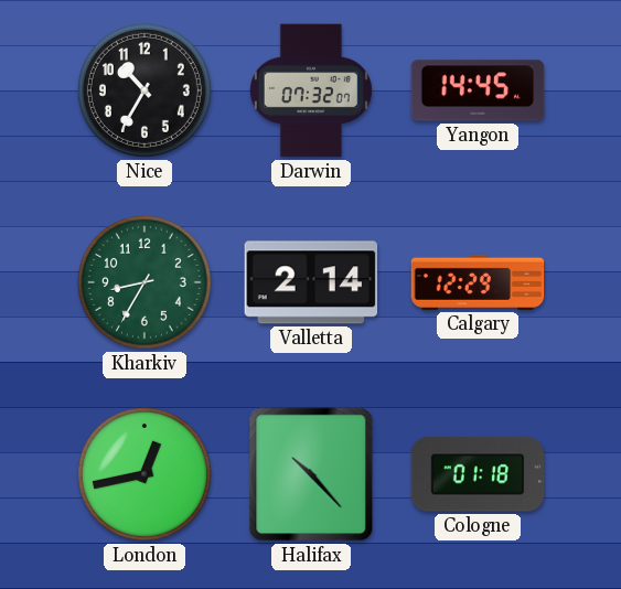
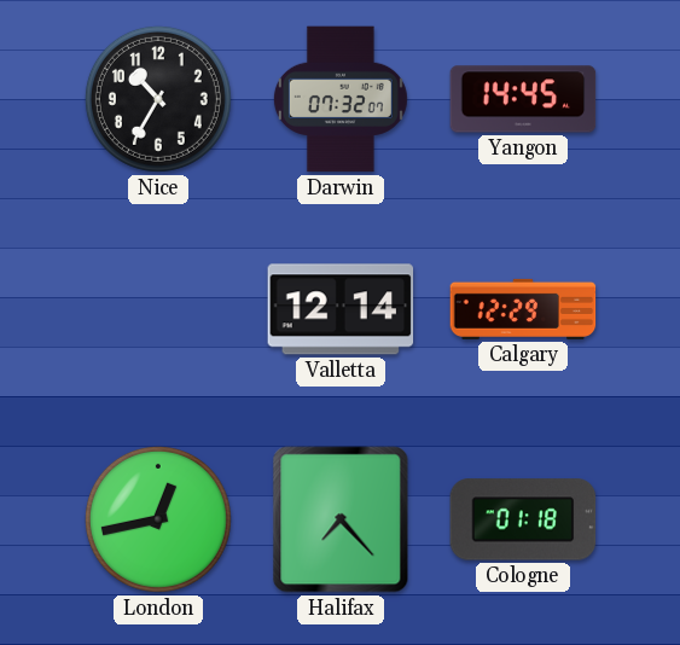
Kharkiv: 8:35 -> none
Valletta: 2:14 -> 12:14
Halifax: 10:23 -> 7:23
